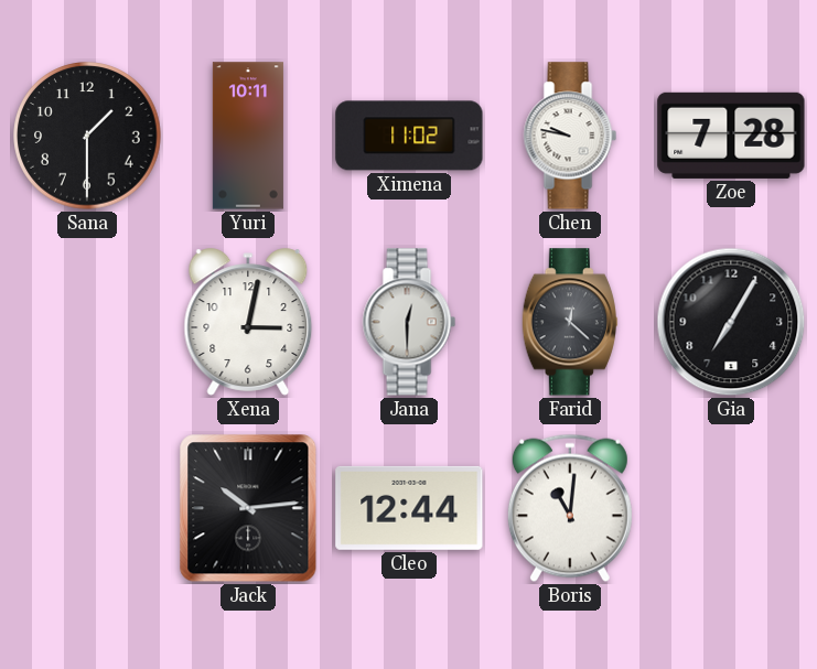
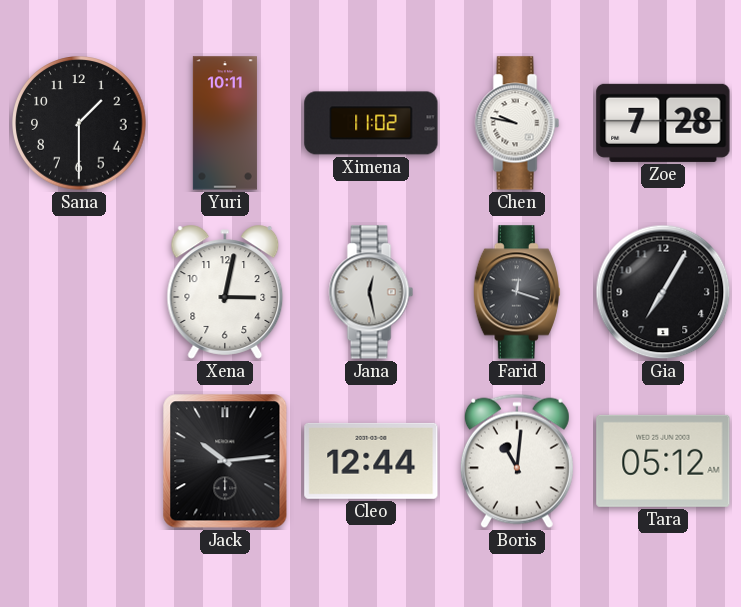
Jana: 12:30 -> 12:28
Farid: 12:22 -> 12:18
Tara: none -> 05:12
